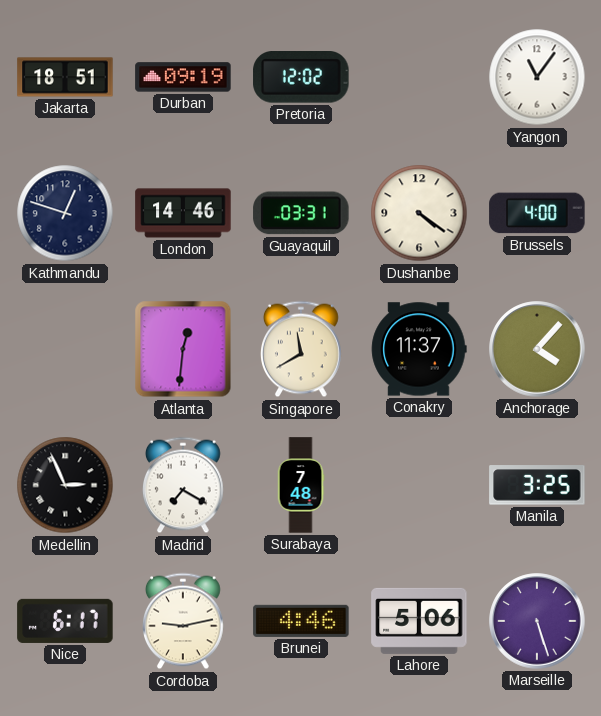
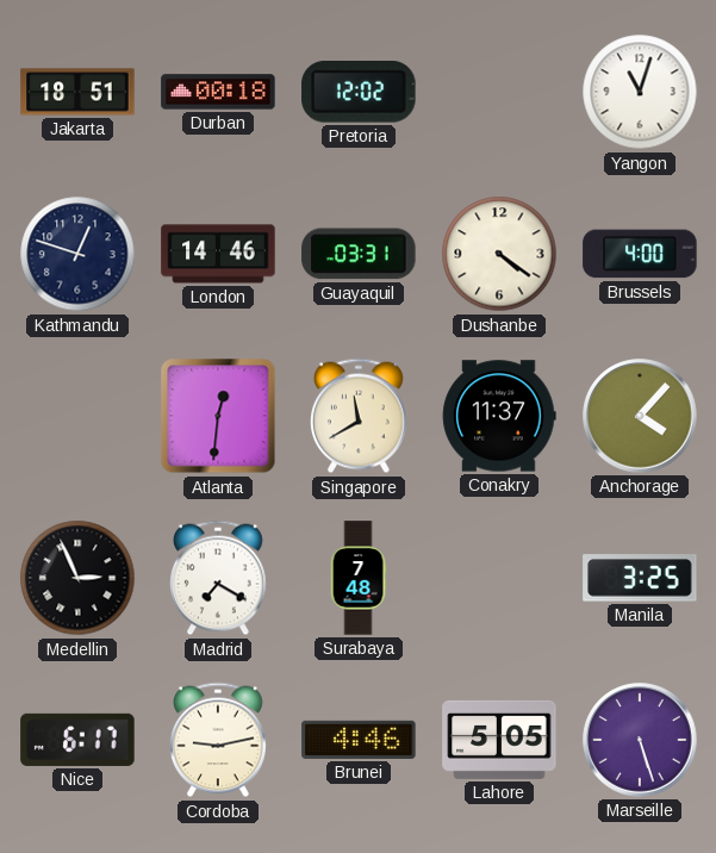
Durban: 09:19 -> 00:18
Yangon: 11:06 -> 11:03
Lahore: 5:06 -> 5:05
